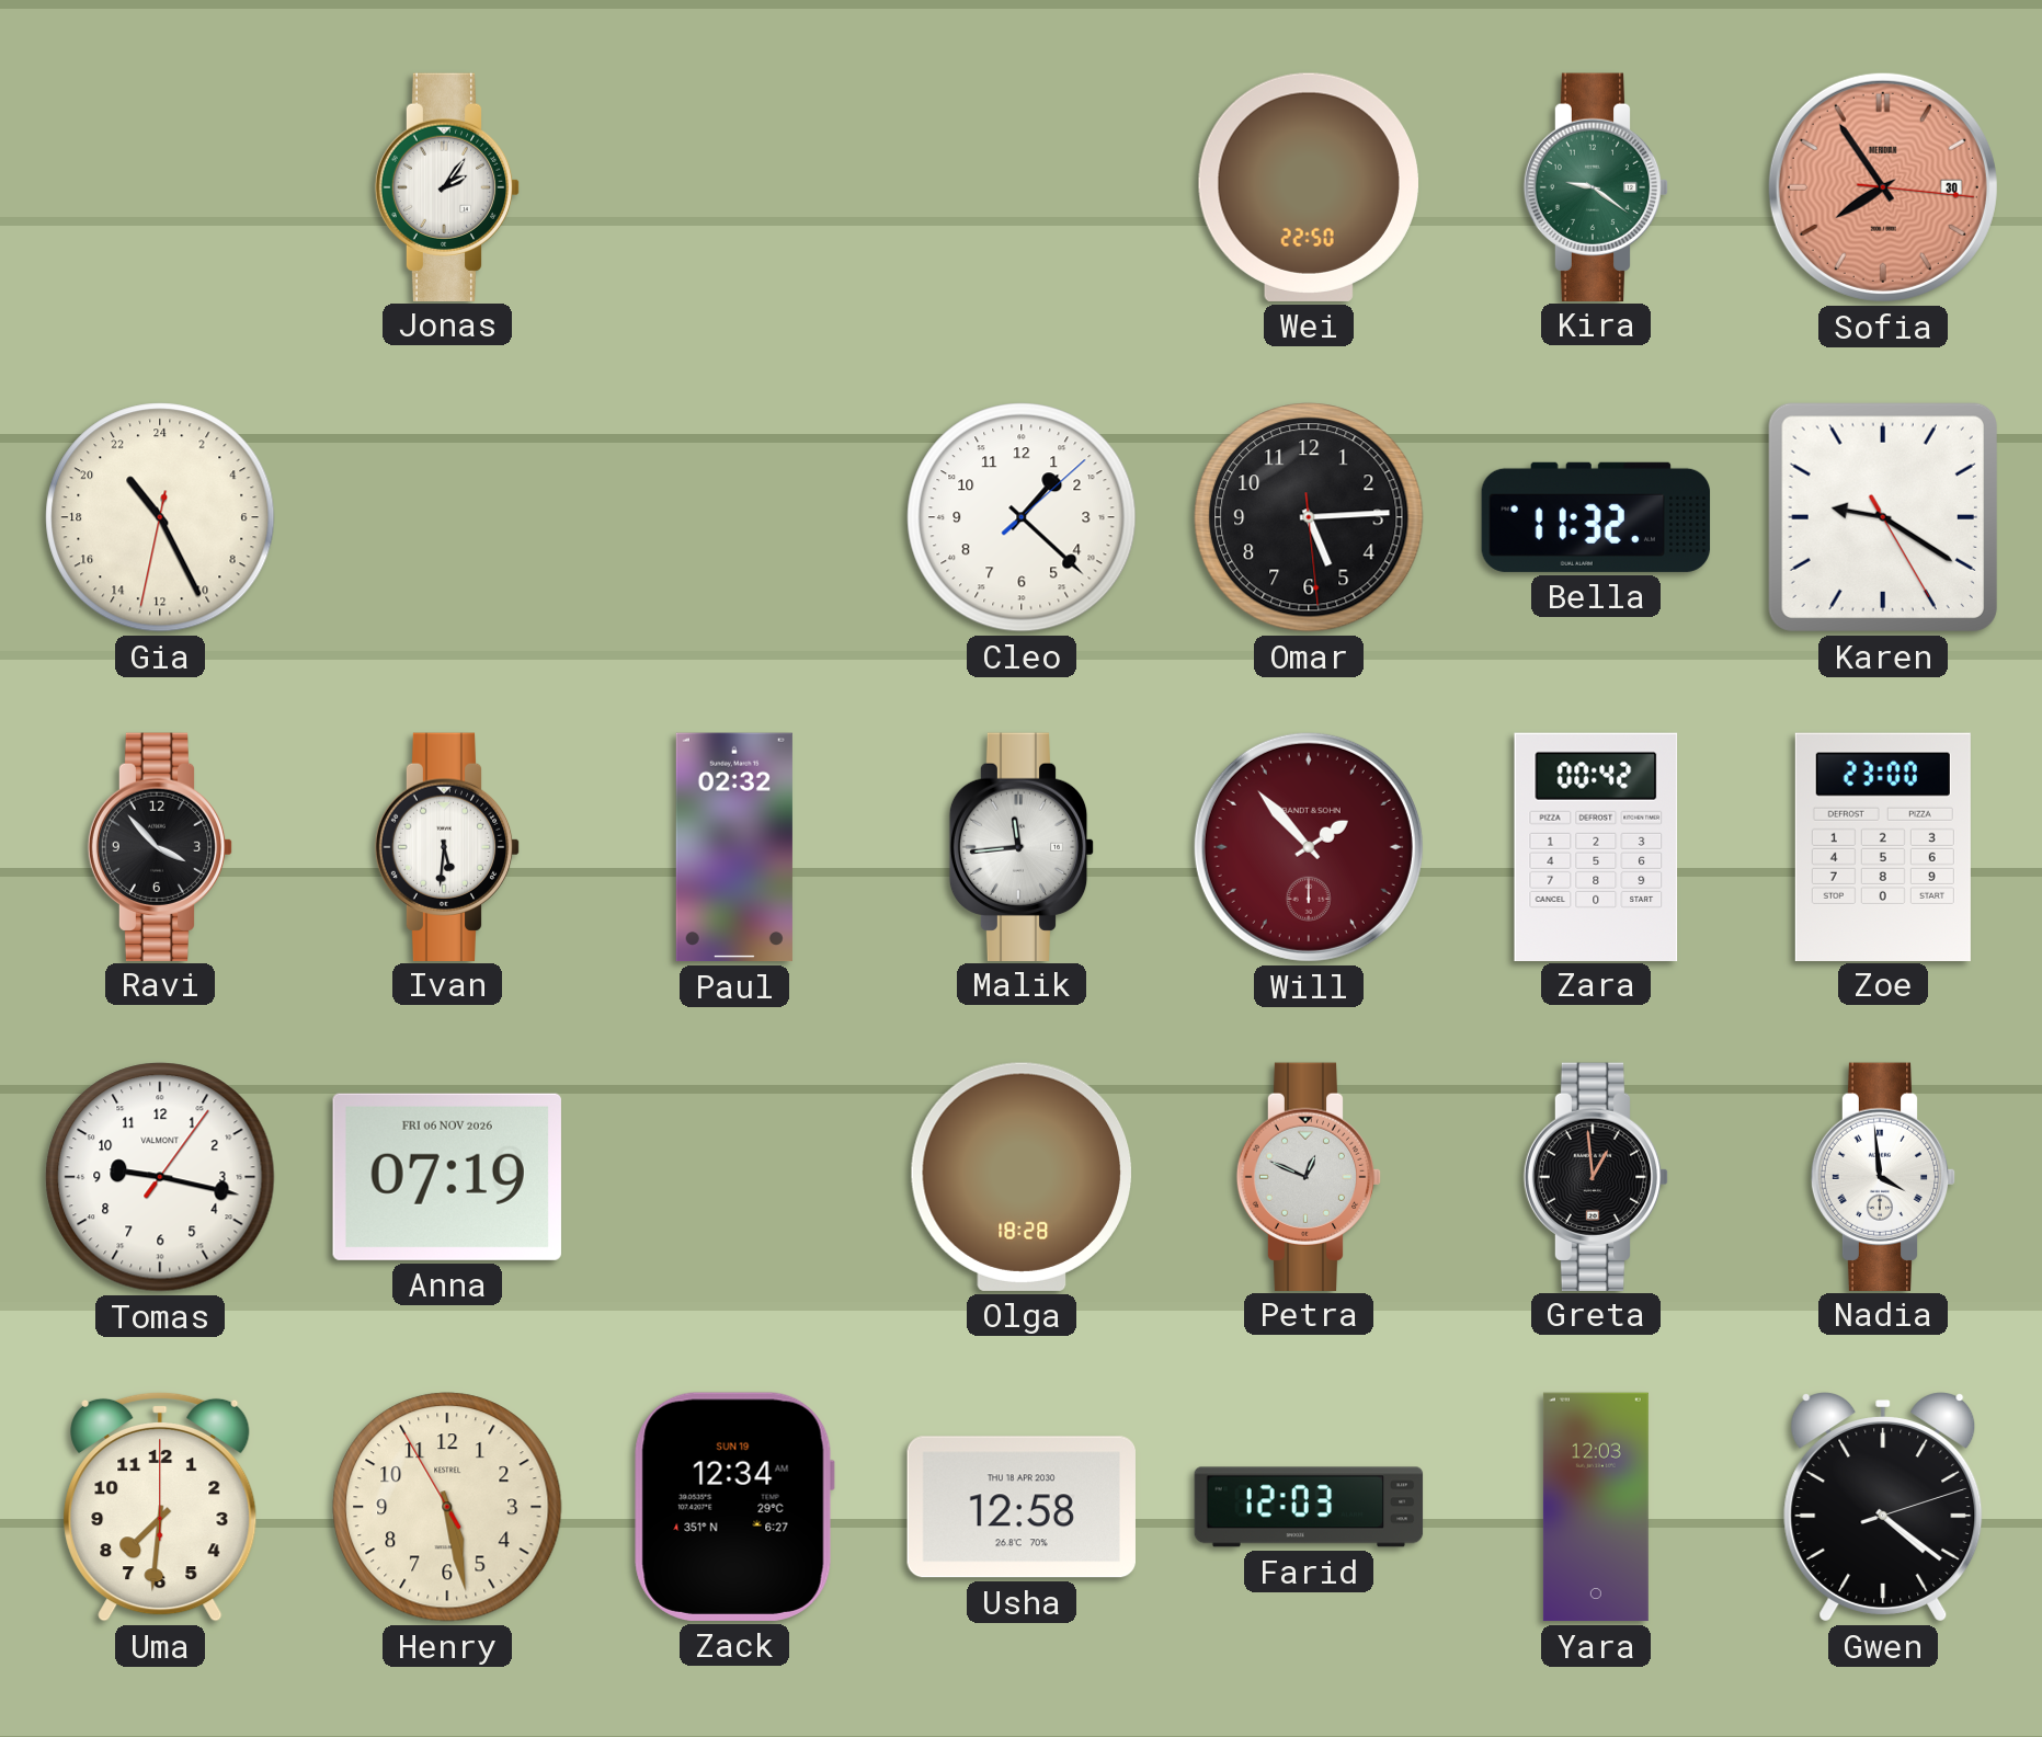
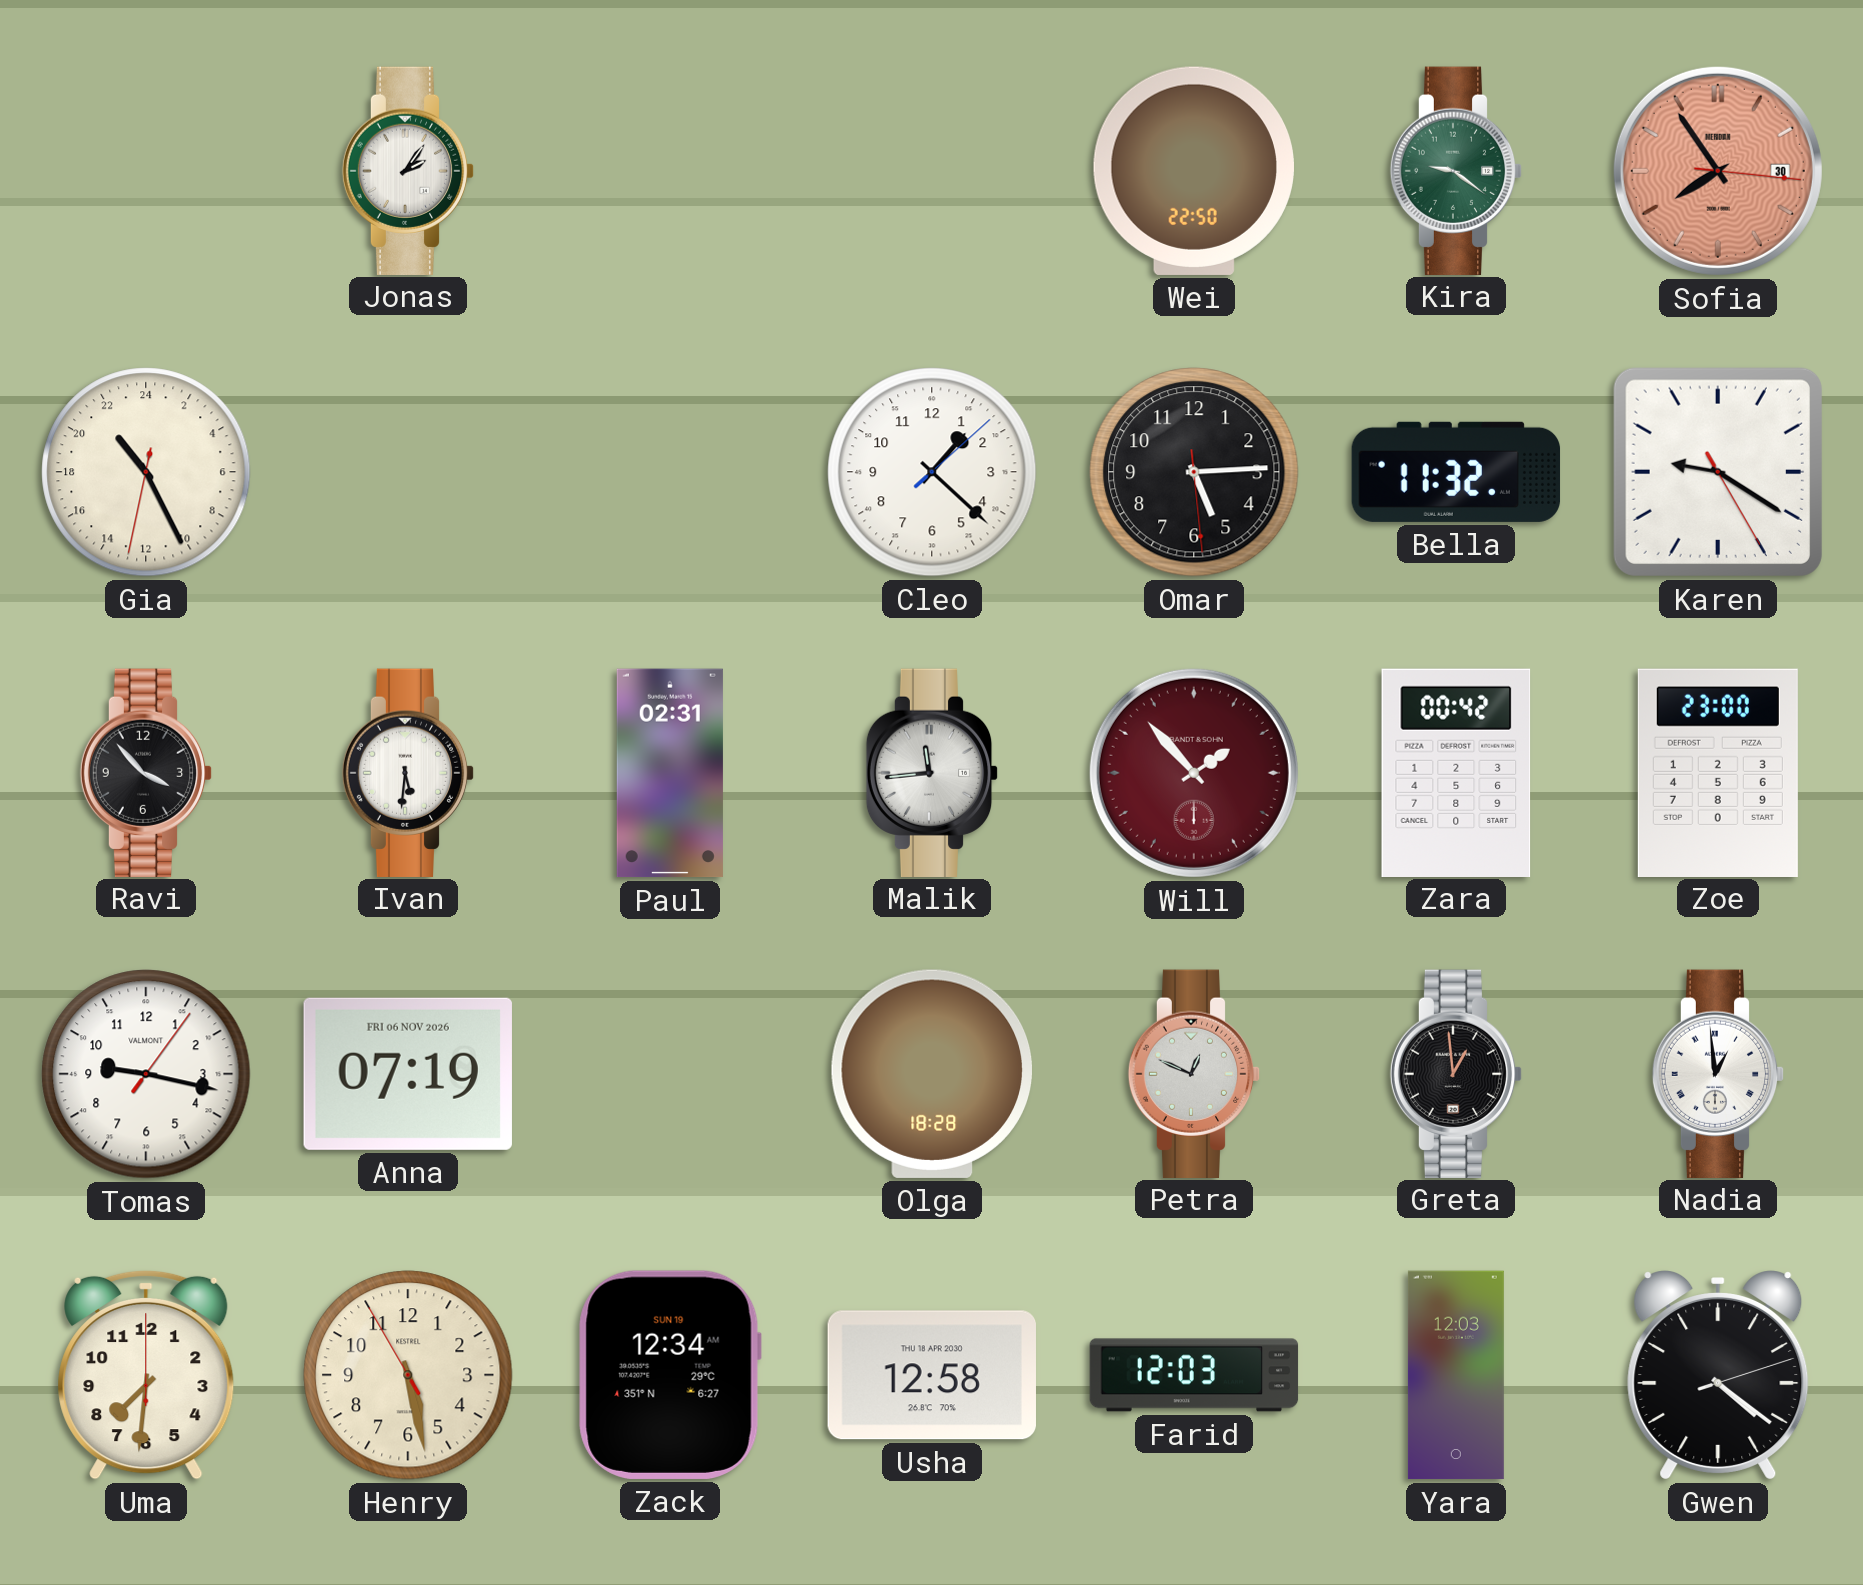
Paul: 02:32 -> 02:31
Nadia: 3:59 -> 12:59
